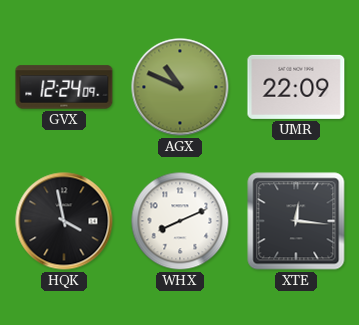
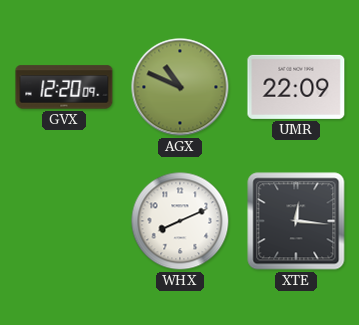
GVX: 12:24 -> 12:20
HQK: 3:58 -> none
